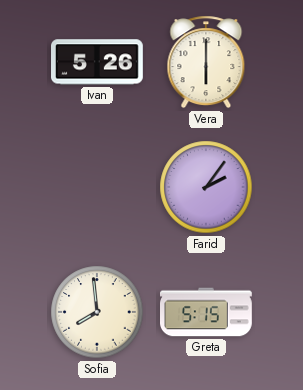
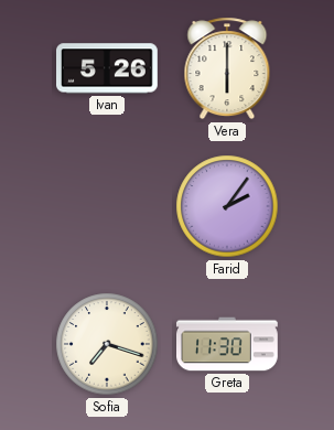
Sofia: 7:59 -> 7:18
Greta: 5:15 -> 11:30
